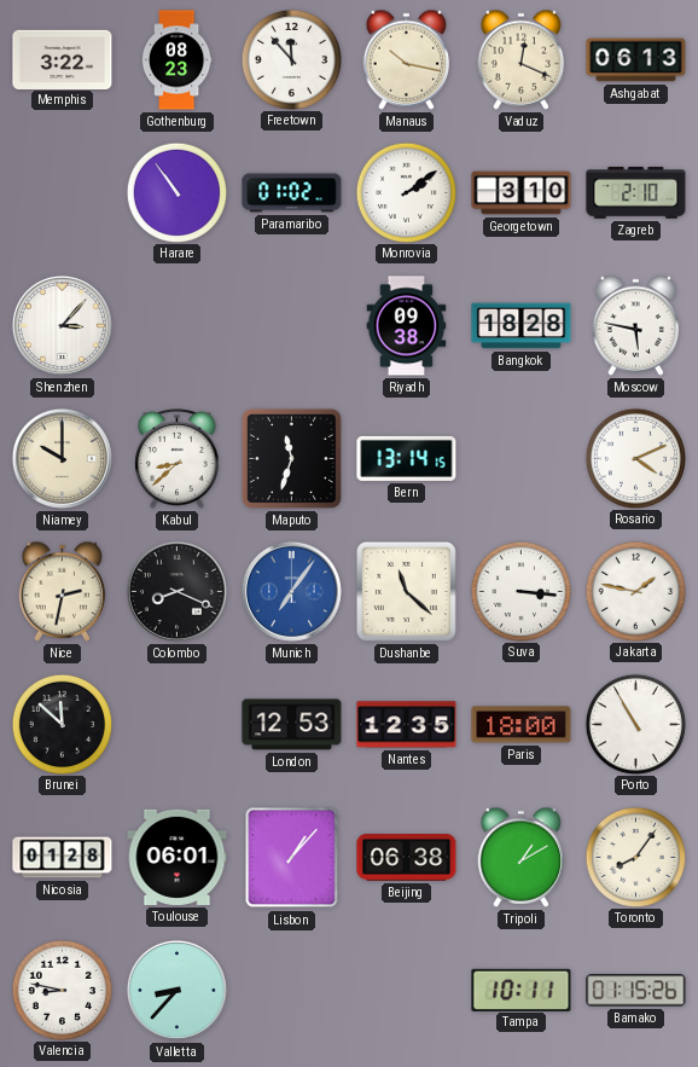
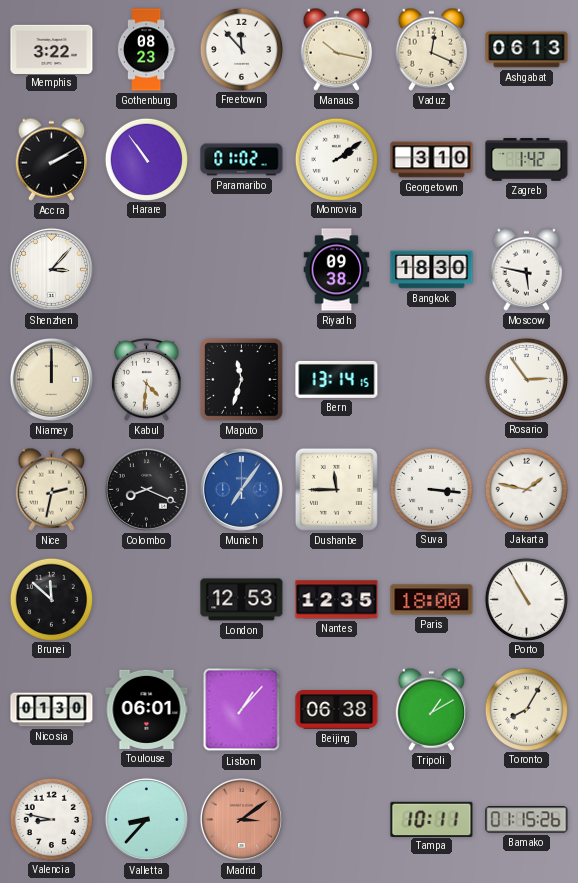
Accra: none -> 2:10
Zagreb: 2:10 -> 1:42
Bangkok: 18:28 -> 18:30
Niamey: 10:00 -> 12:00
Kabul: 8:38 -> 4:31
Rosario: 4:11 -> 2:54
Dushanbe: 11:22 -> 11:45
Nicosia: 01:28 -> 01:30
Toronto: 8:06 -> 8:05
Madrid: none -> 3:09
